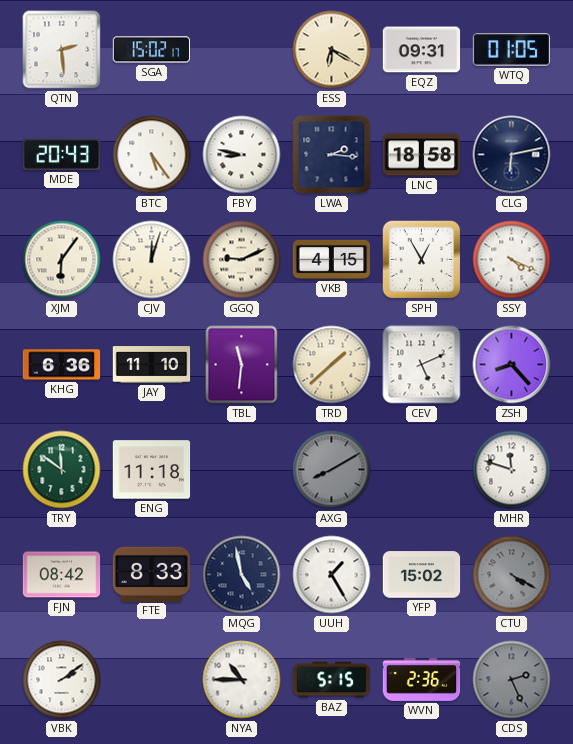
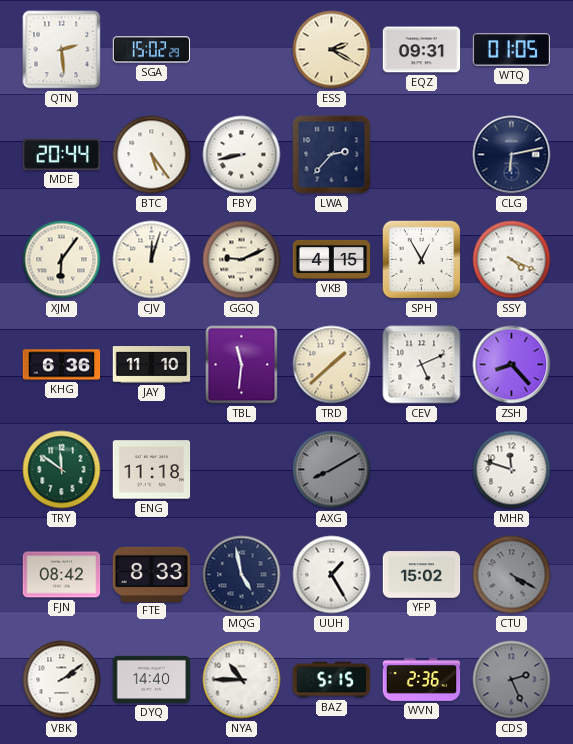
SGA: 15:02:17 -> 15:02:29
ESS: 6:20 -> 2:20
MDE: 20:43 -> 20:44
FBY: 8:47 -> 8:43
LWA: 2:16 -> 2:37
LNC: 18:58 -> none
DYQ: none -> 14:40
